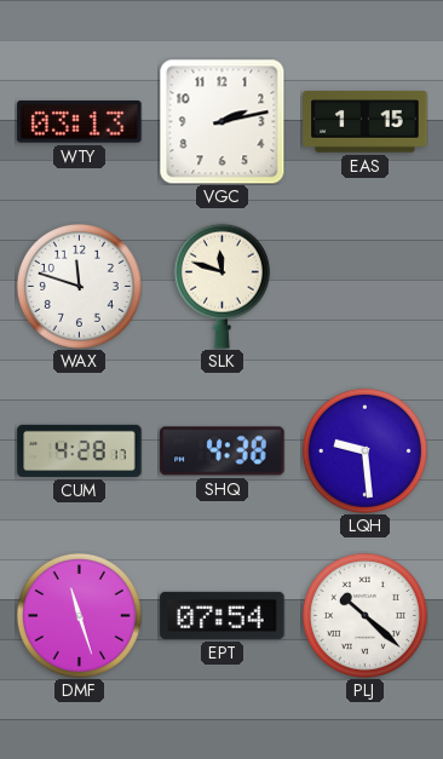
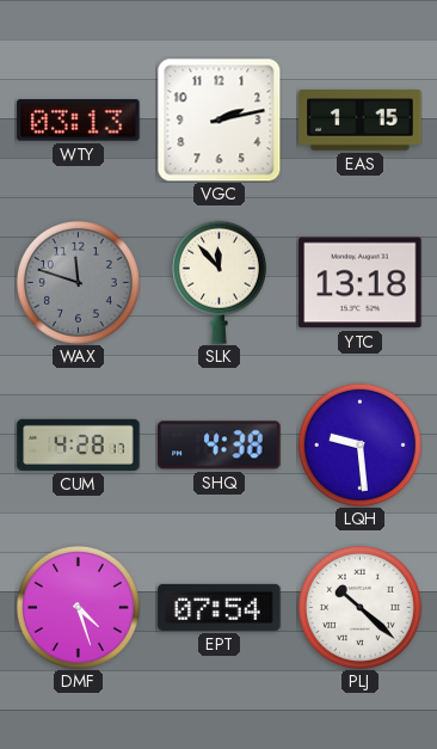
WAX dial: white -> grey
SLK: 11:48 -> 11:53
YTC: none -> 13:18
DMF: 11:27 -> 4:27
